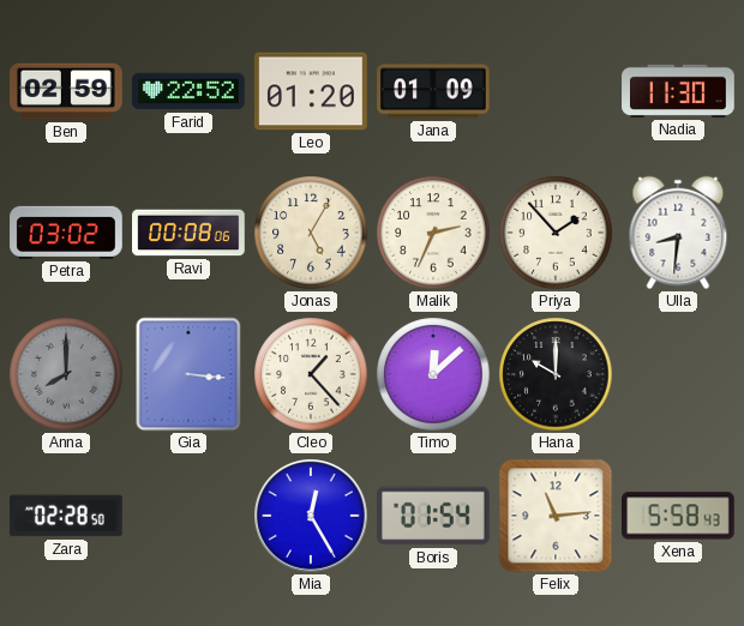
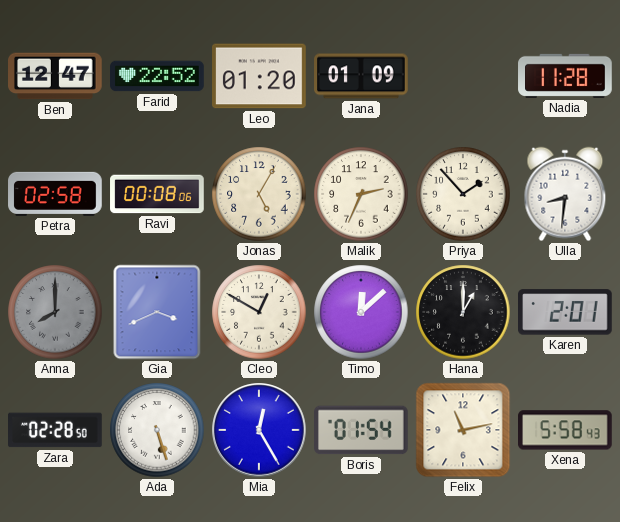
Ben: 02:59 -> 12:47
Nadia: 11:30 -> 11:28
Petra: 03:02 -> 02:58
Gia: 3:16 -> 3:41
Cleo: 1:23 -> 12:50
Hana: 10:00 -> 1:00
Karen: none -> 2:01
Ada: none -> 5:27
Felix: 11:14 -> 11:13
